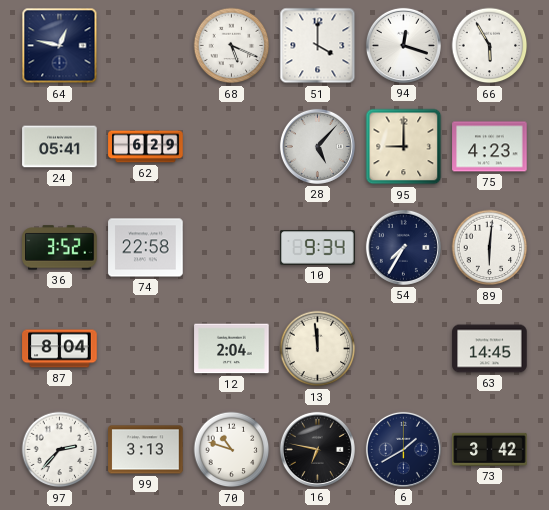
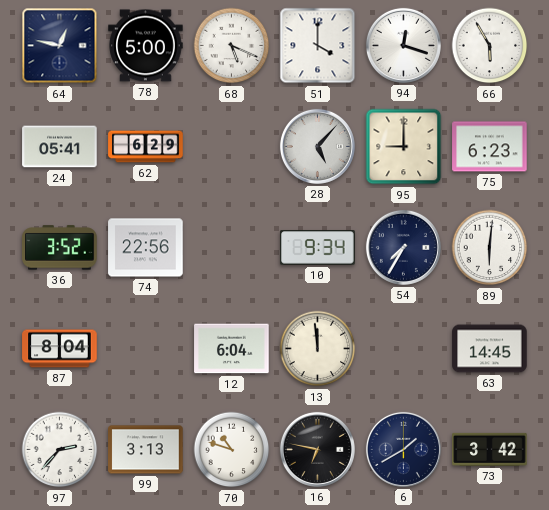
78: none -> 5:00
75: 4:23 -> 6:23
74: 22:58 -> 22:56
12: 2:04 -> 6:04
